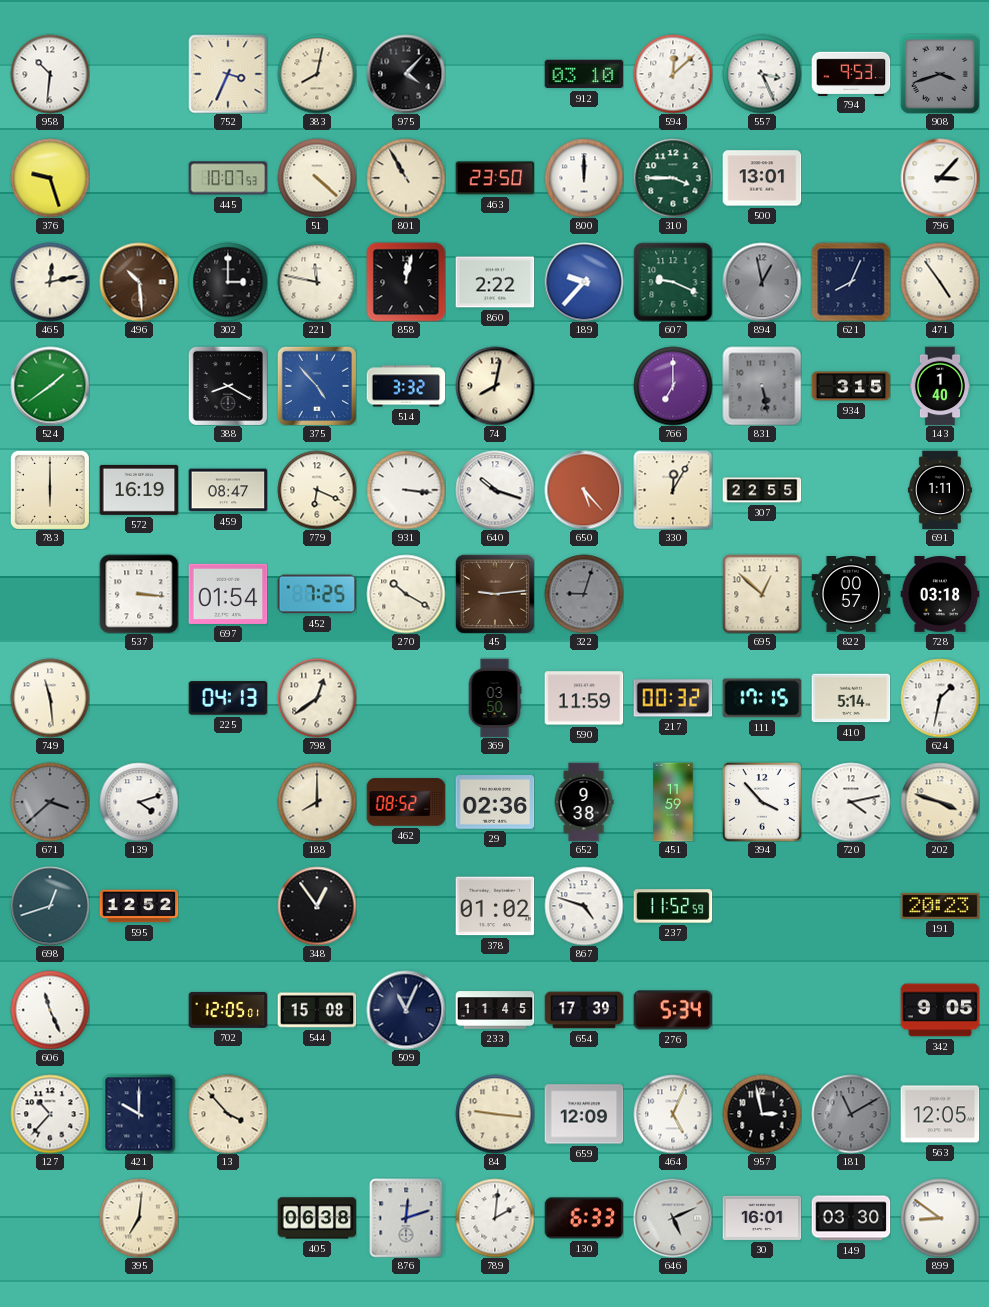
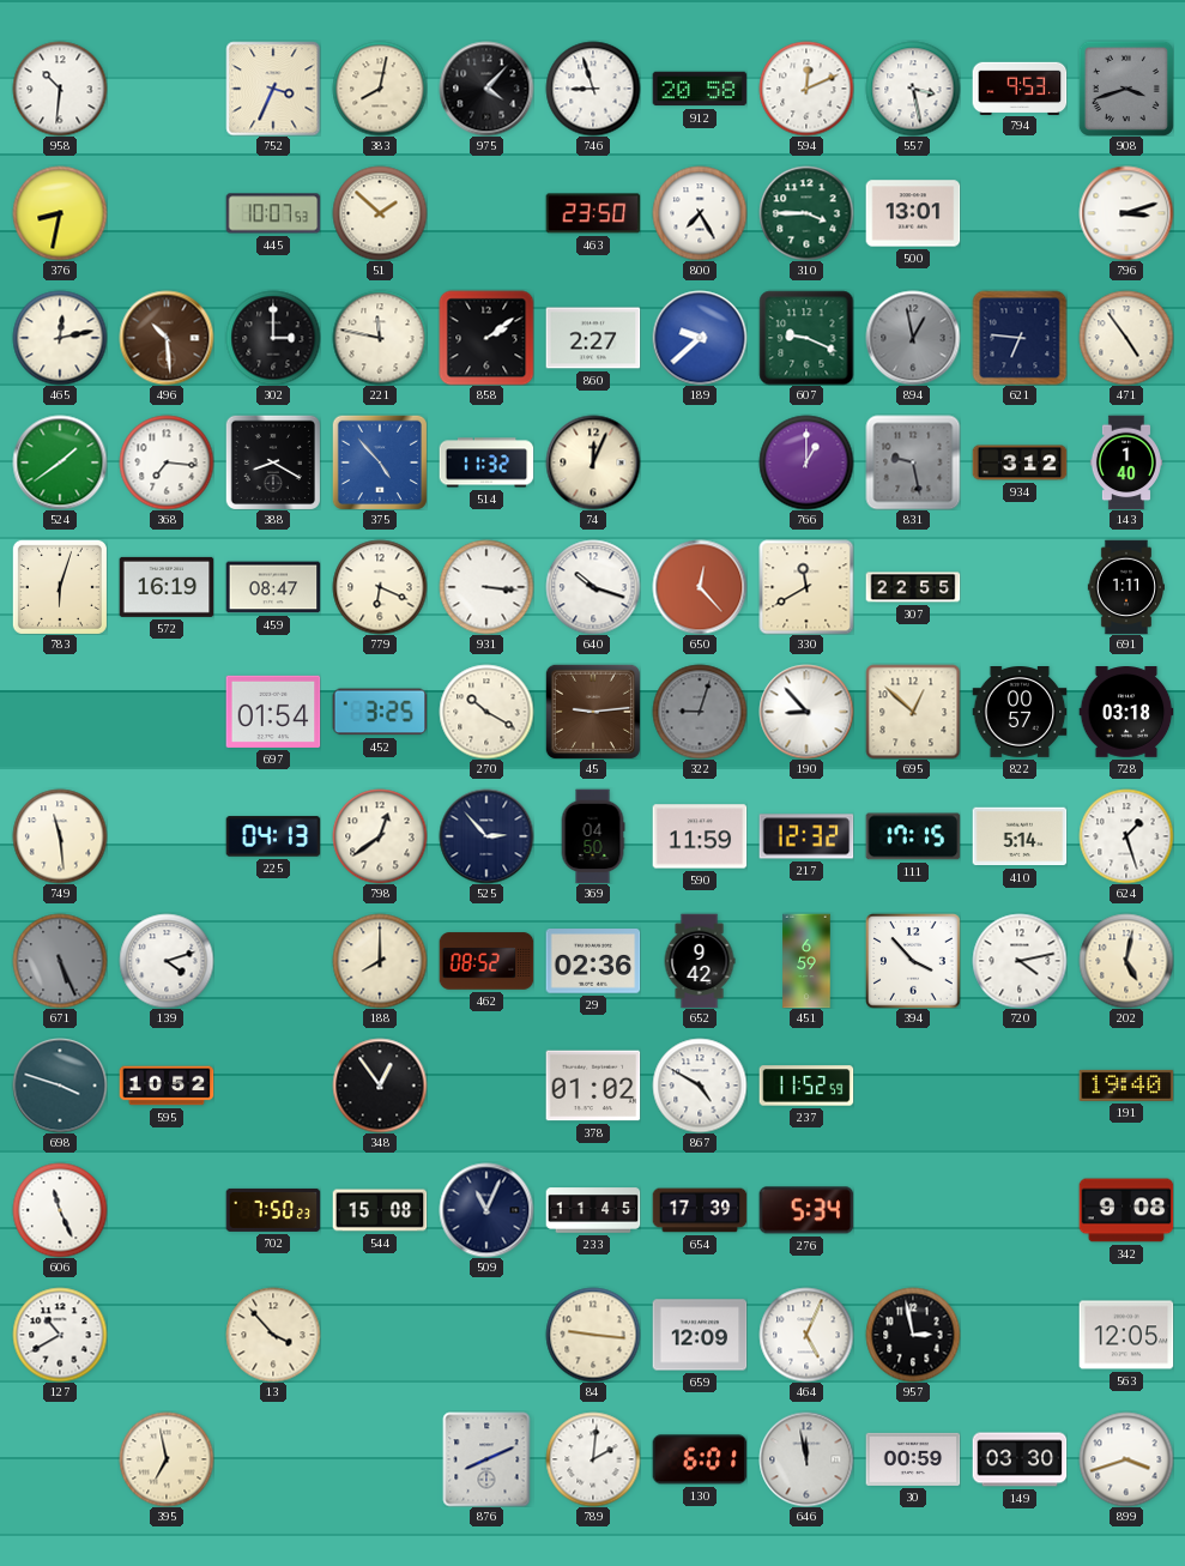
746: none -> 8:57
912: 03:10 -> 20:58
594: 12:08 -> 12:11
557: 3:26 -> 3:28
376: 9:27 -> 8:32
51: 4:22 -> 1:52
801: 10:55 -> none
800: 12:00 -> 7:25
796: 3:07 -> 3:12
858: 12:02 -> 2:09
860: 2:22 -> 2:27
189: 9:37 -> 9:38
621: 8:04 -> 6:46
368: none -> 7:16
514: 3:32 -> 11:32
74: 8:02 -> 12:04
766: 7:00 -> 1:00
831: 5:28 -> 9:28
934: 3:15 -> 3:12
783: 6:00 -> 6:03
650: 5:23 -> 12:23
330: 12:05 -> 11:40
537: 3:16 -> none
452: 7:25 -> 3:25
190: none -> 8:53
525: none -> 2:53
369: 03:50 -> 04:50
217: 00:32 -> 12:32
624: 1:32 -> 1:27
671: 3:38 -> 5:26
652: 9:38 -> 9:42
451: 11:59 -> 6:59
202: 3:48 -> 5:02
698: 12:42 -> 3:48
595: 12:52 -> 10:52
867: 4:48 -> 4:50
191: 20:23 -> 19:40
702: 12:05 -> 7:50
342: 9:05 -> 9:08
127: 10:37 -> 10:40
421: 10:00 -> none
181: 11:10 -> none
395: 7:01 -> 6:58
405: 06:38 -> none
876: 12:12 -> 8:11
130: 6:33 -> 6:01
646: 5:11 -> 11:58
30: 16:01 -> 00:59
899: 8:51 -> 3:42
